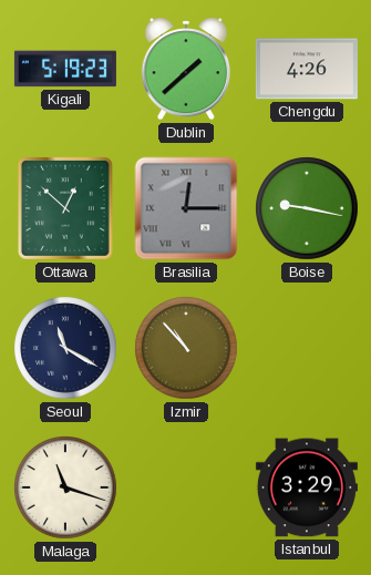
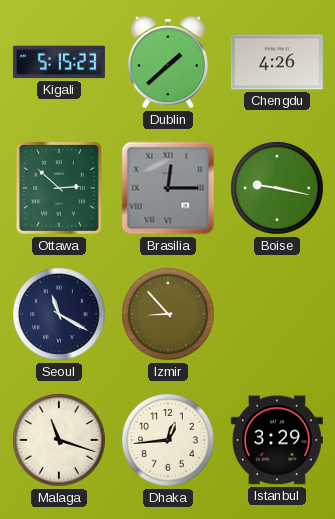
Kigali: 5:19 -> 5:15
Ottawa: 12:52 -> 2:52
Izmir: 10:53 -> 8:53
Dhaka: none -> 12:44
